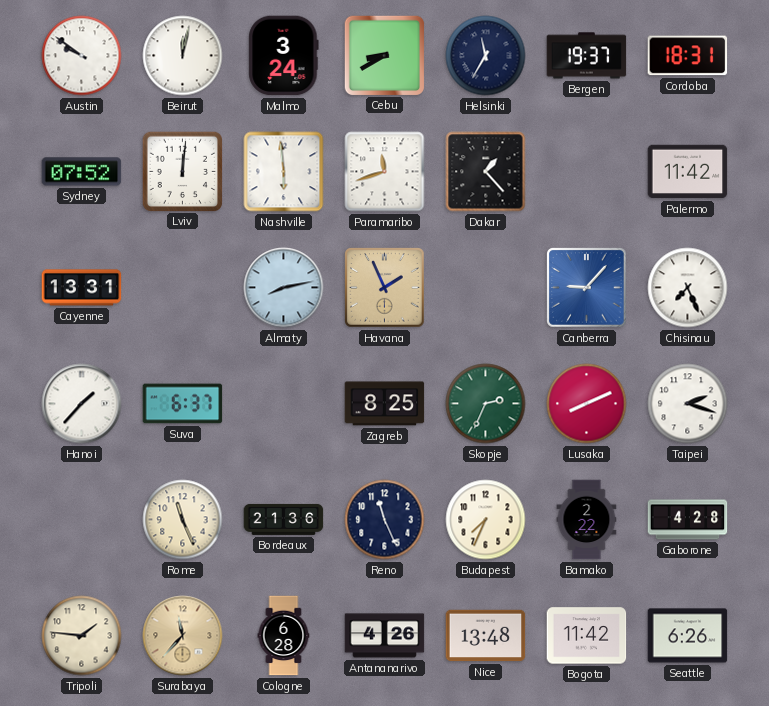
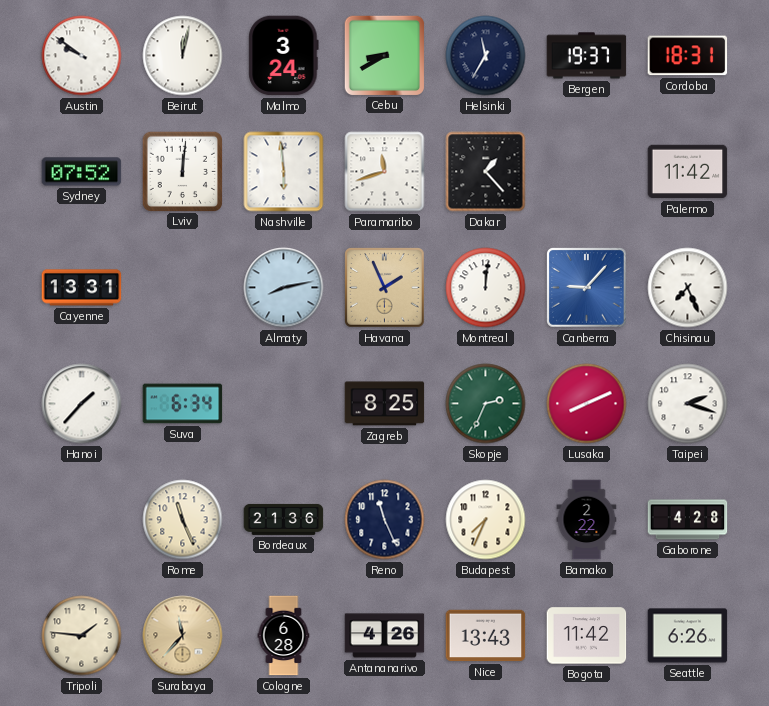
Montreal: none -> 12:01
Suva: 6:37 -> 6:34
Nice: 13:48 -> 13:43
